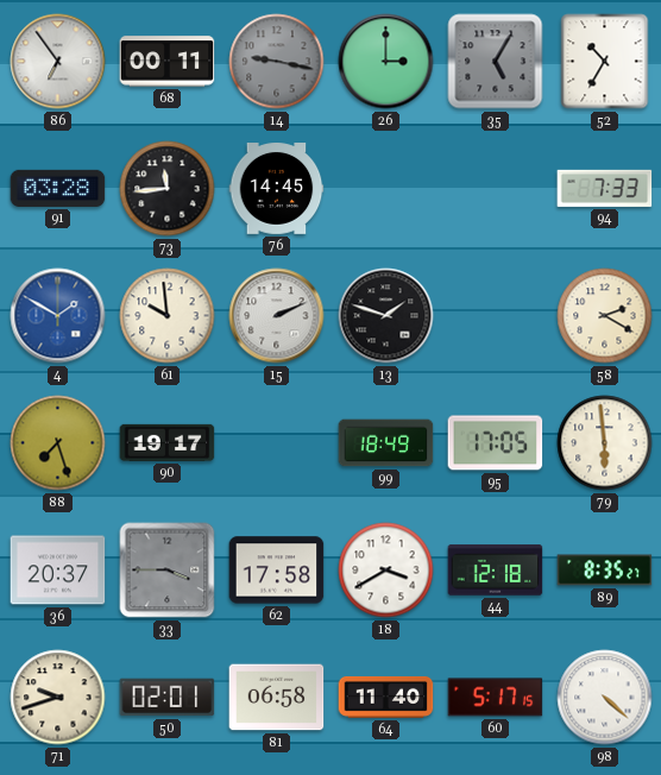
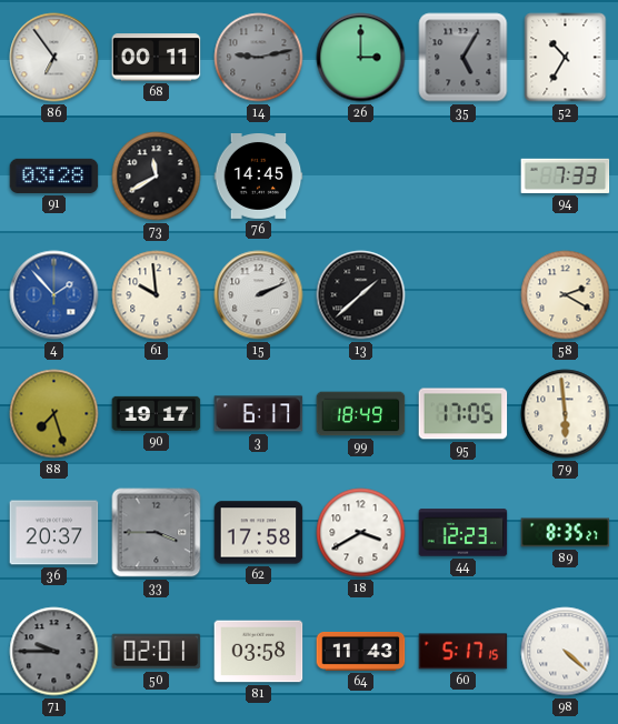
14: 9:17 -> 9:13
73: 11:44 -> 11:40
4: 1:50 -> 1:53
13: 1:48 -> 1:38
3: none -> 6:17
44: 12:18 -> 12:23
71: 9:42 -> 9:45
71 dial: cream -> grey
81: 06:58 -> 03:58
64: 11:40 -> 11:43
